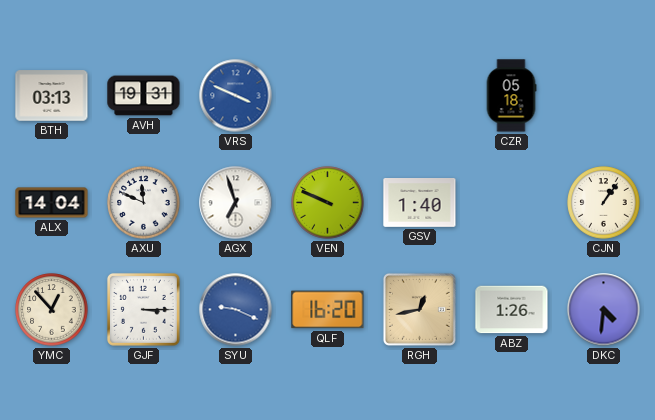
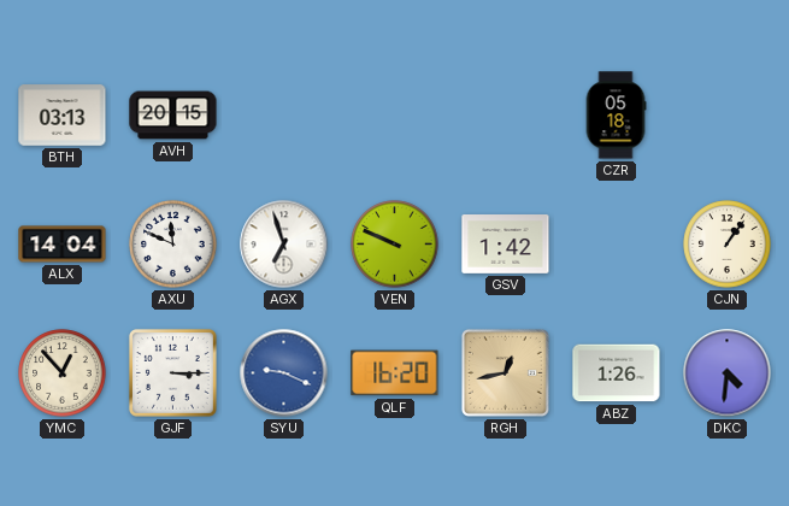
AVH: 19:31 -> 20:15
VRS: 3:49 -> none
GSV: 1:40 -> 1:42
